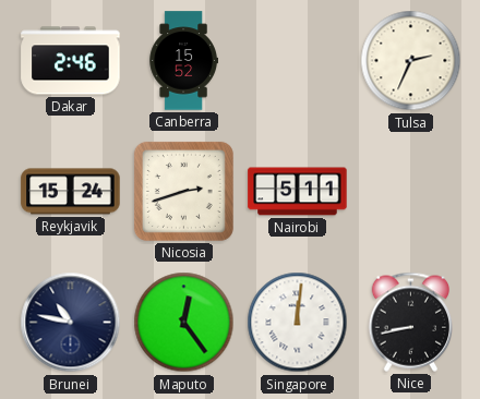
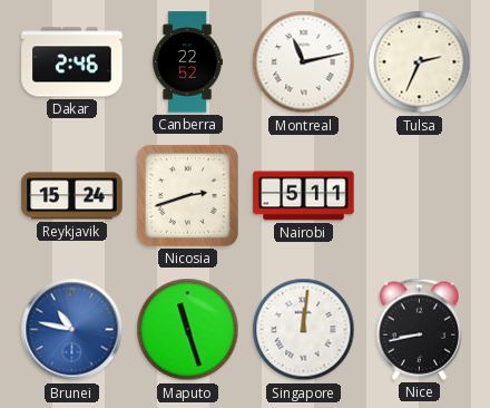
Canberra: 15:52 -> 22:52
Montreal: none -> 11:13
Brunei dial: navy -> blue
Maputo: 12:24 -> 11:27
